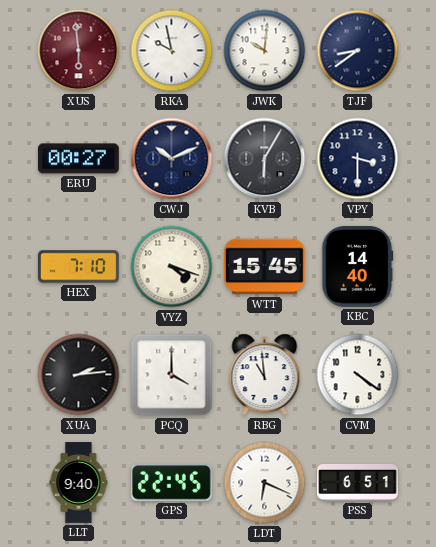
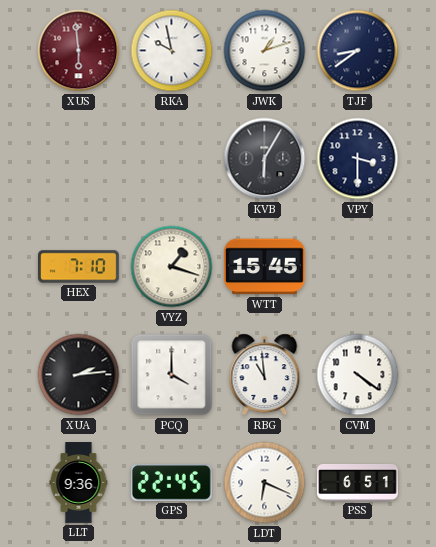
JWK: 10:01 -> 1:12
ERU: 00:27 -> none
CWJ: 10:11 -> none
VYZ: 4:18 -> 1:18
KBC: 14:40 -> none
LLT: 9:40 -> 9:36
